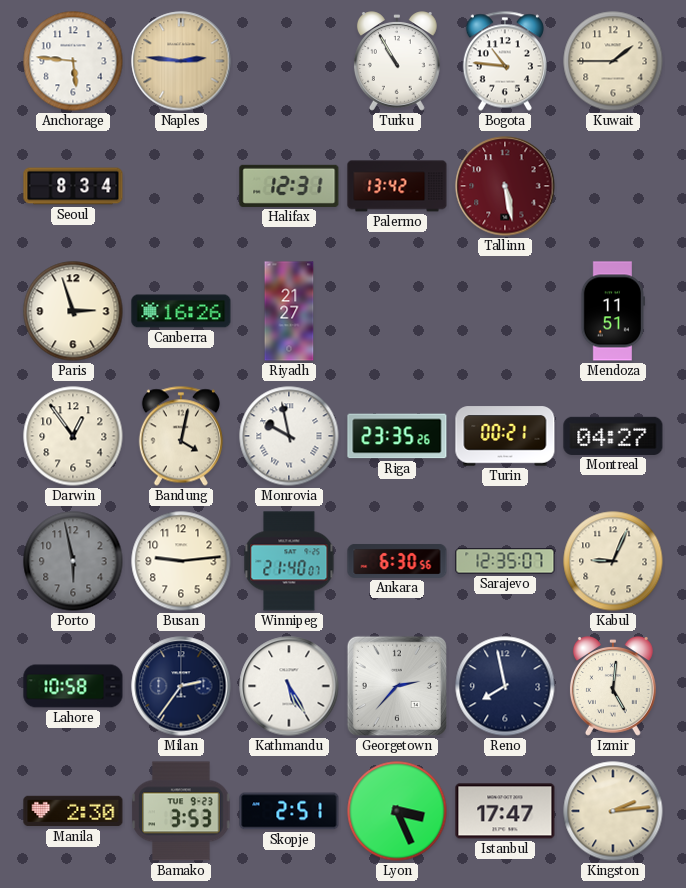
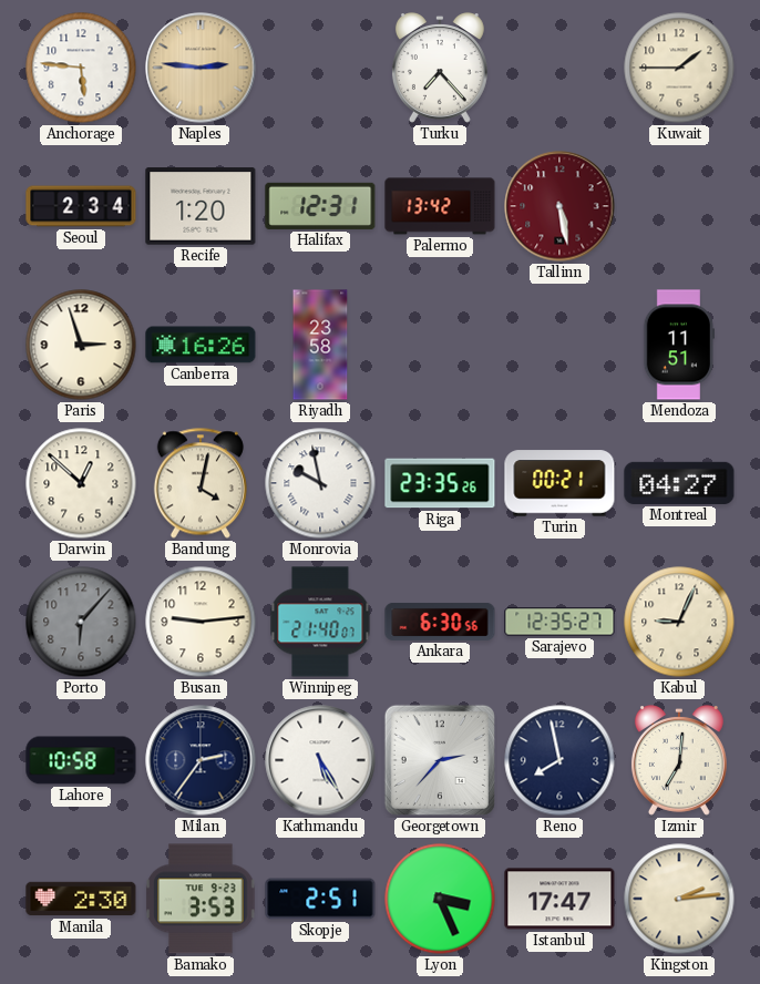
Turku: 10:55 -> 7:23
Bogota: 10:46 -> none
Seoul: 8:34 -> 2:34
Recife: none -> 1:20
Riyadh: 21:27 -> 23:58
Darwin: 12:54 -> 12:52
Porto: 5:58 -> 6:07
Sarajevo: 12:35:07 -> 12:35:27
Izmir: 5:01 -> 7:01
